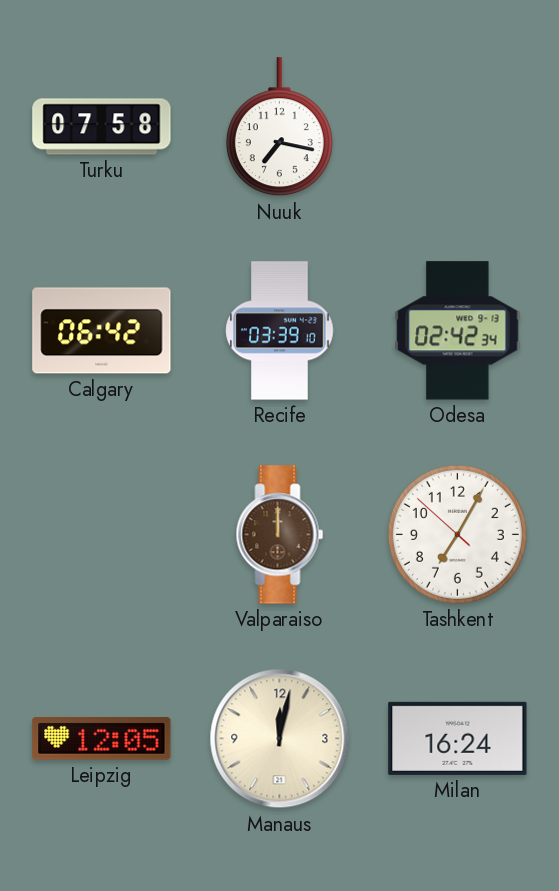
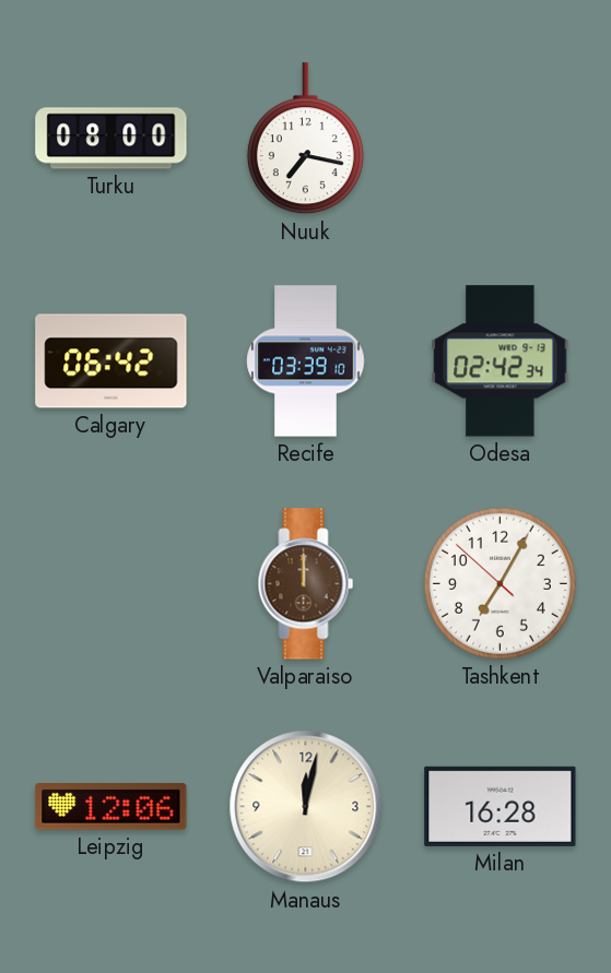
Turku: 07:58 -> 08:00
Leipzig: 12:05 -> 12:06
Milan: 16:24 -> 16:28
